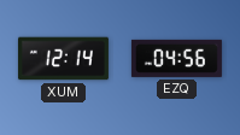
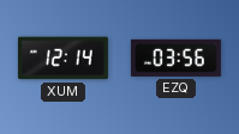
EZQ: 04:56 -> 03:56
